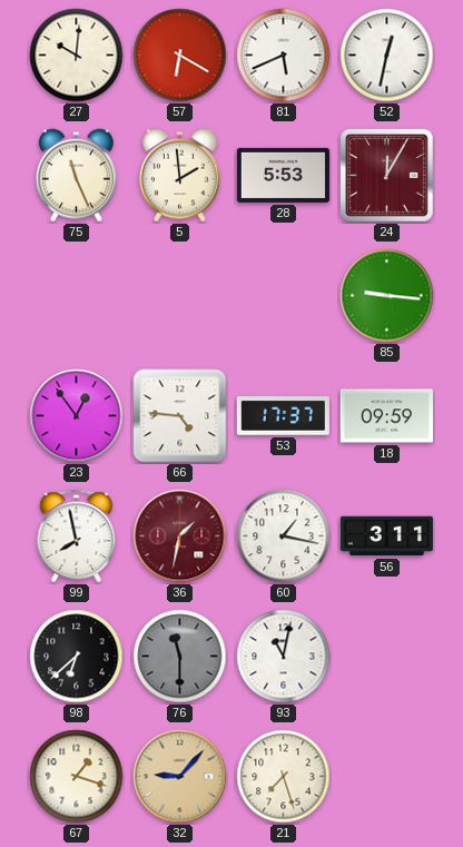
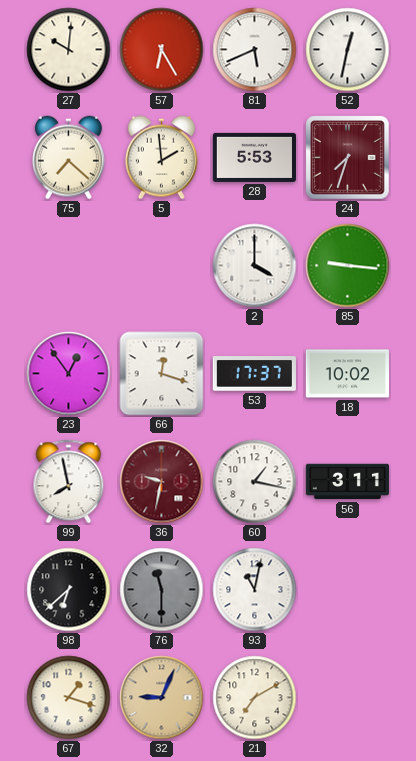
57: 6:20 -> 6:25
75: 11:26 -> 7:22
24: 12:05 -> 7:33
2: none -> 4:00
66: 4:46 -> 12:18
18: 09:59 -> 10:02
36: 1:32 -> 9:32
32: 9:07 -> 9:04
21: 7:27 -> 7:10
